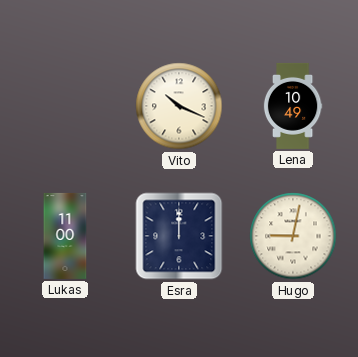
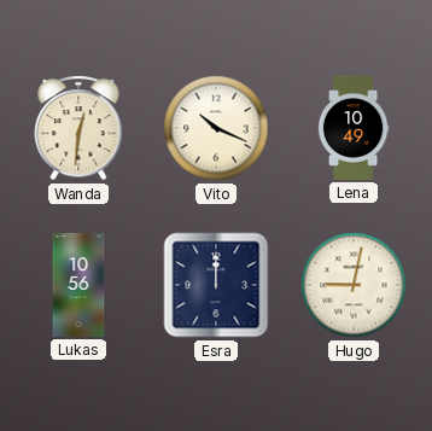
Wanda: none -> 12:31
Lukas: 11:00 -> 10:56
